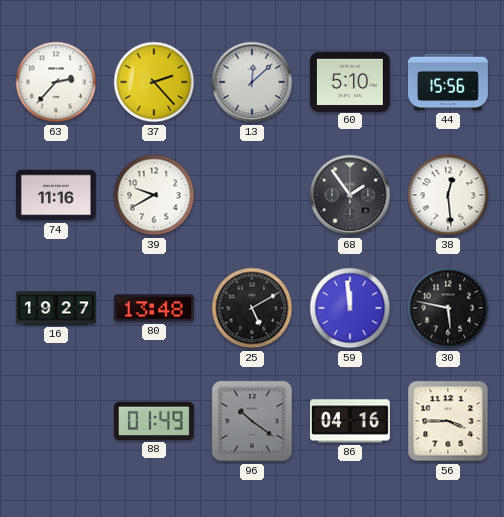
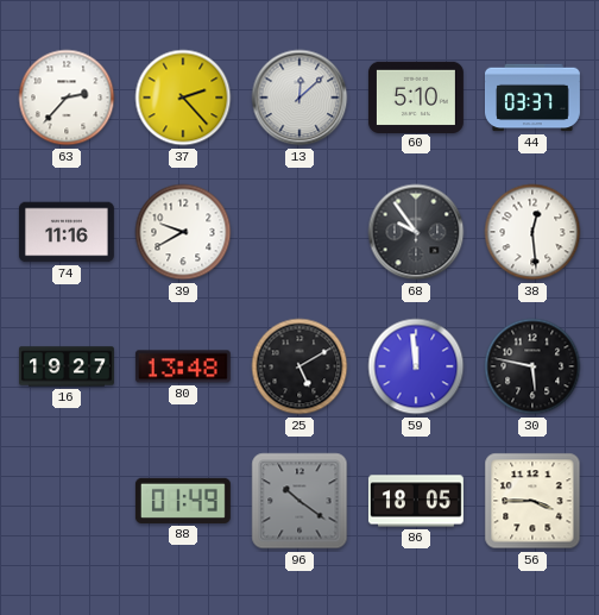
44: 15:56 -> 03:37
68: 1:54 -> 9:54
86: 04:16 -> 18:05
